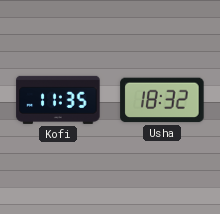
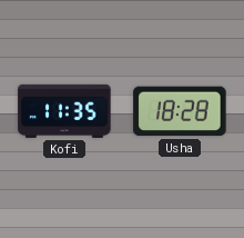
Usha: 18:32 -> 18:28
